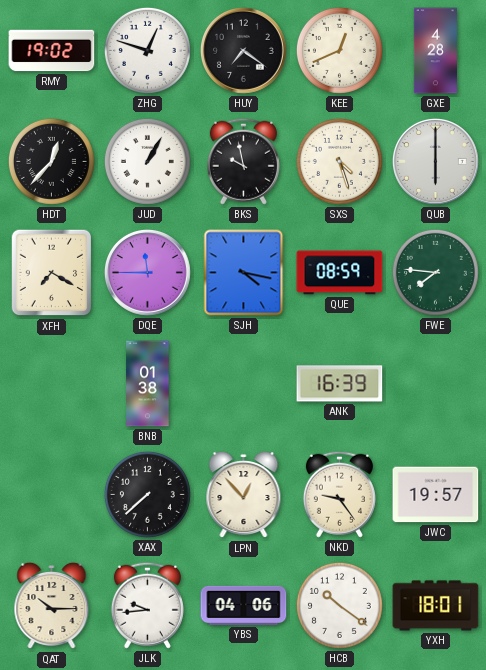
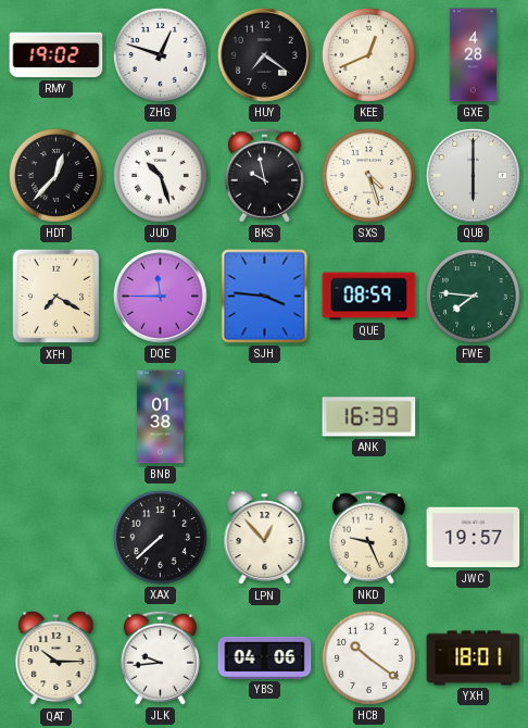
JUD: 1:05 -> 10:27
SJH: 4:17 -> 3:46
NKD: 9:24 -> 9:26
